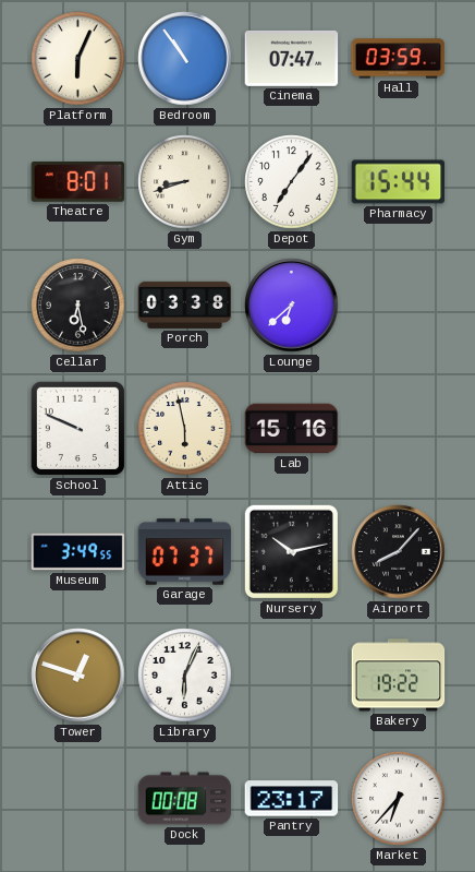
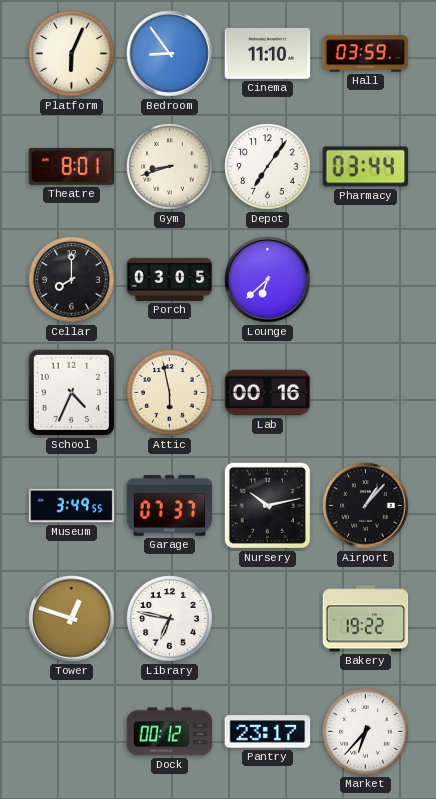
Bedroom: 10:54 -> 8:54
Cinema: 07:47 -> 11:10
Pharmacy: 15:44 -> 03:44
Cellar: 6:28 -> 8:00
Porch: 03:38 -> 03:05
School: 9:49 -> 4:34
Lab: 15:16 -> 00:16
Airport: 8:07 -> 1:07
Library: 6:04 -> 6:47
Dock: 00:08 -> 00:12
